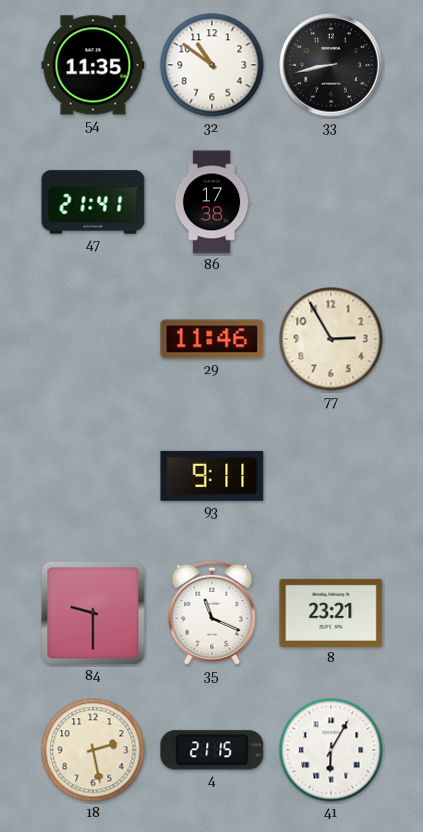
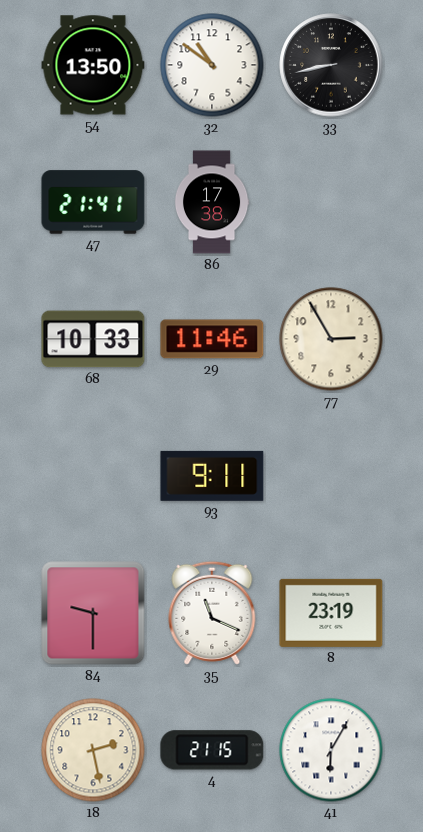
54: 11:35 -> 13:50
68: none -> 10:33
8: 23:21 -> 23:19
